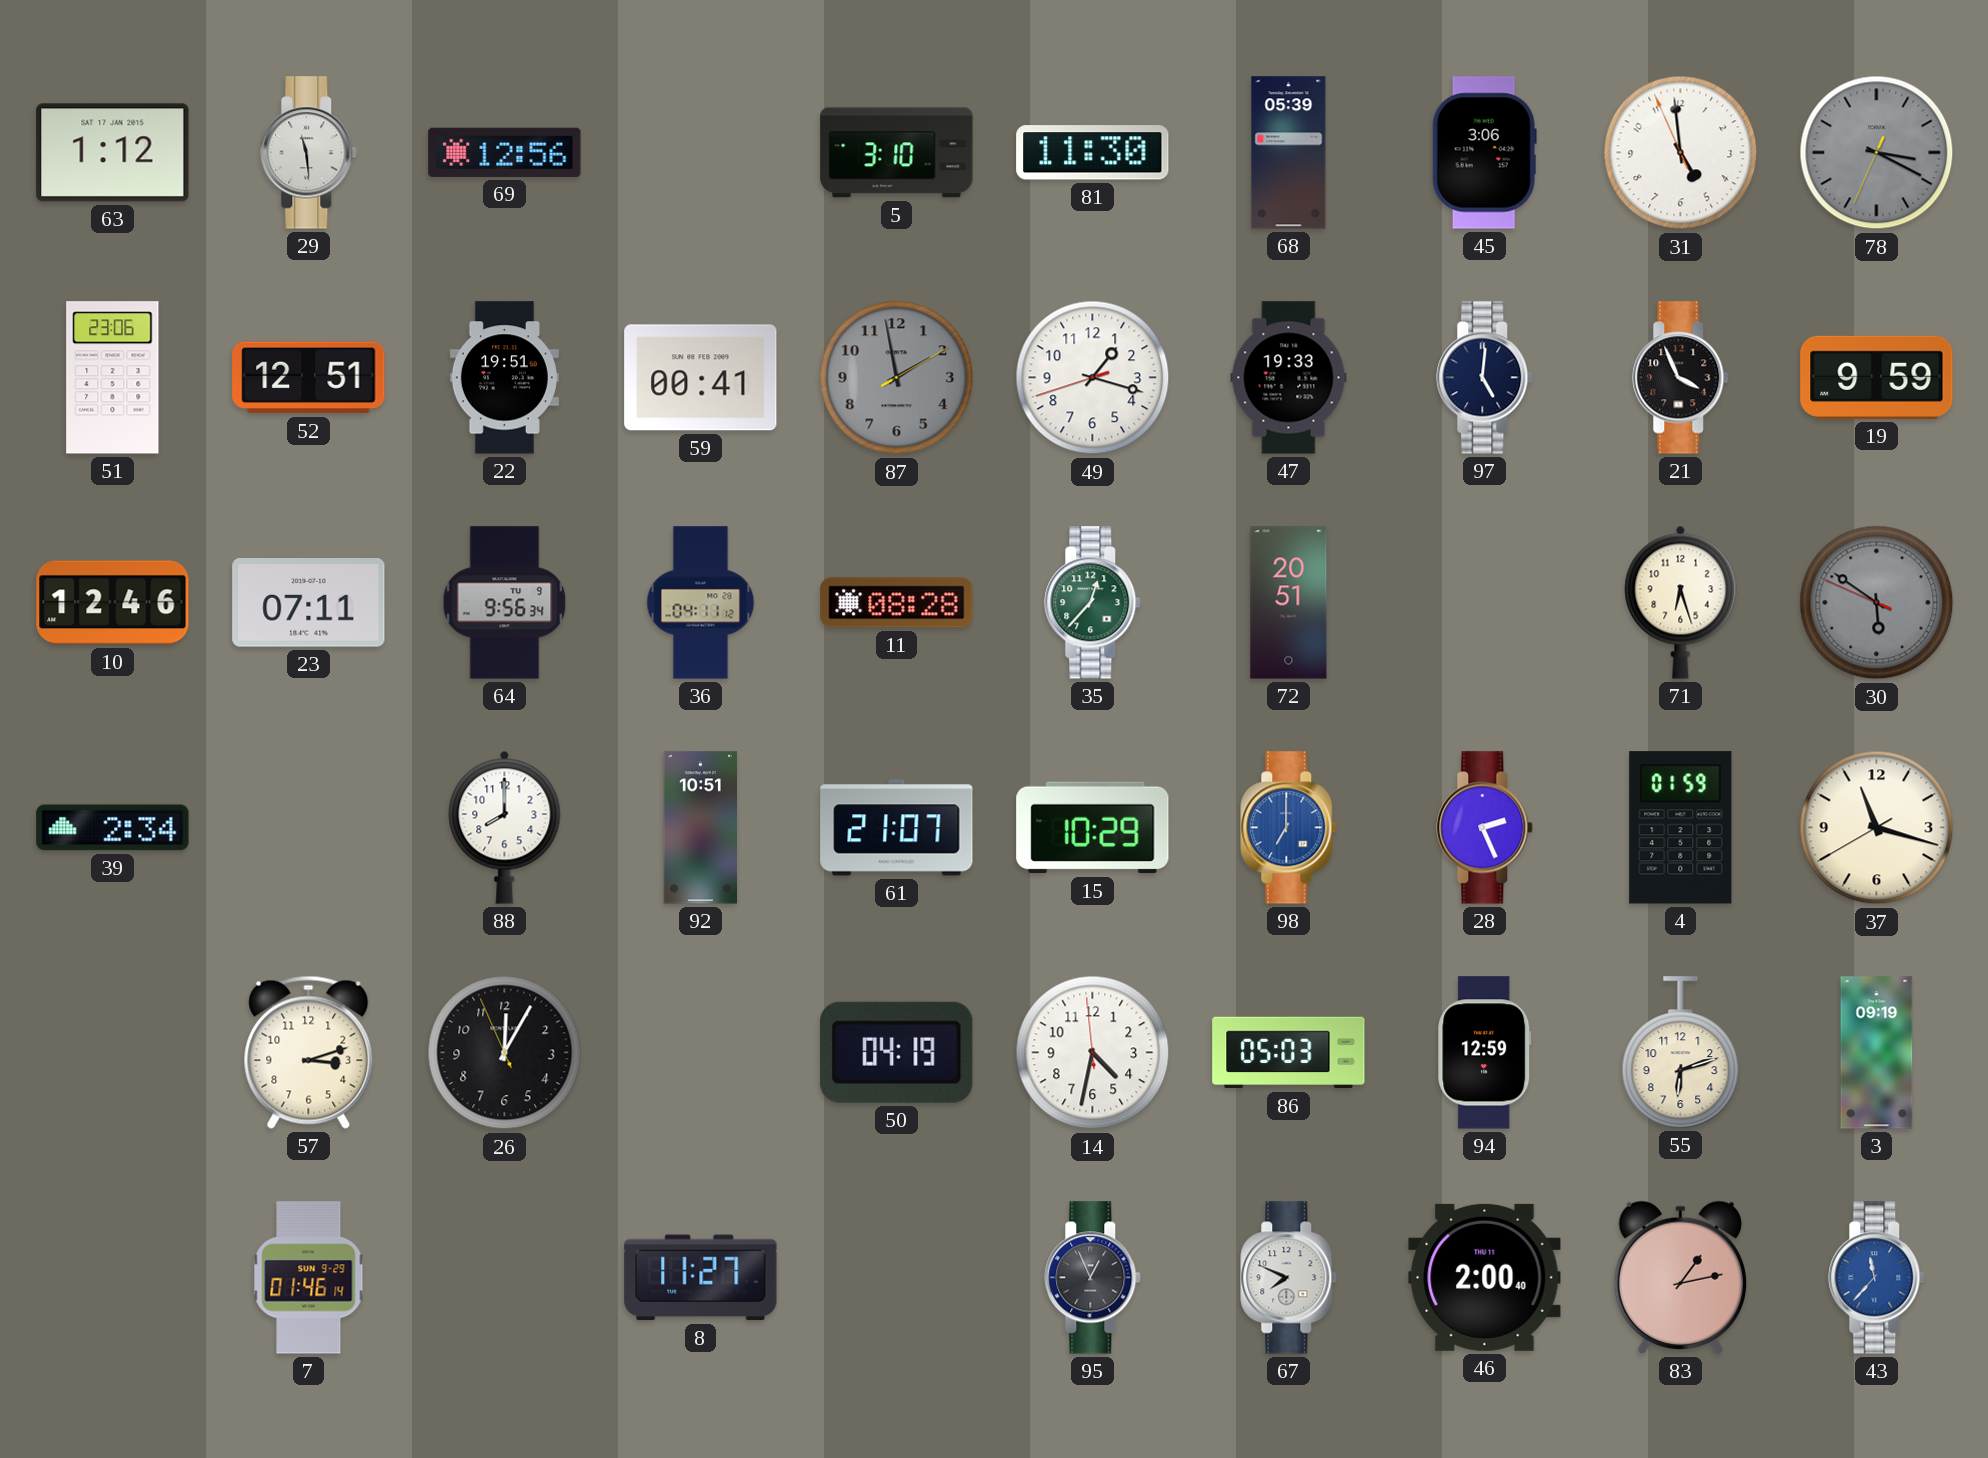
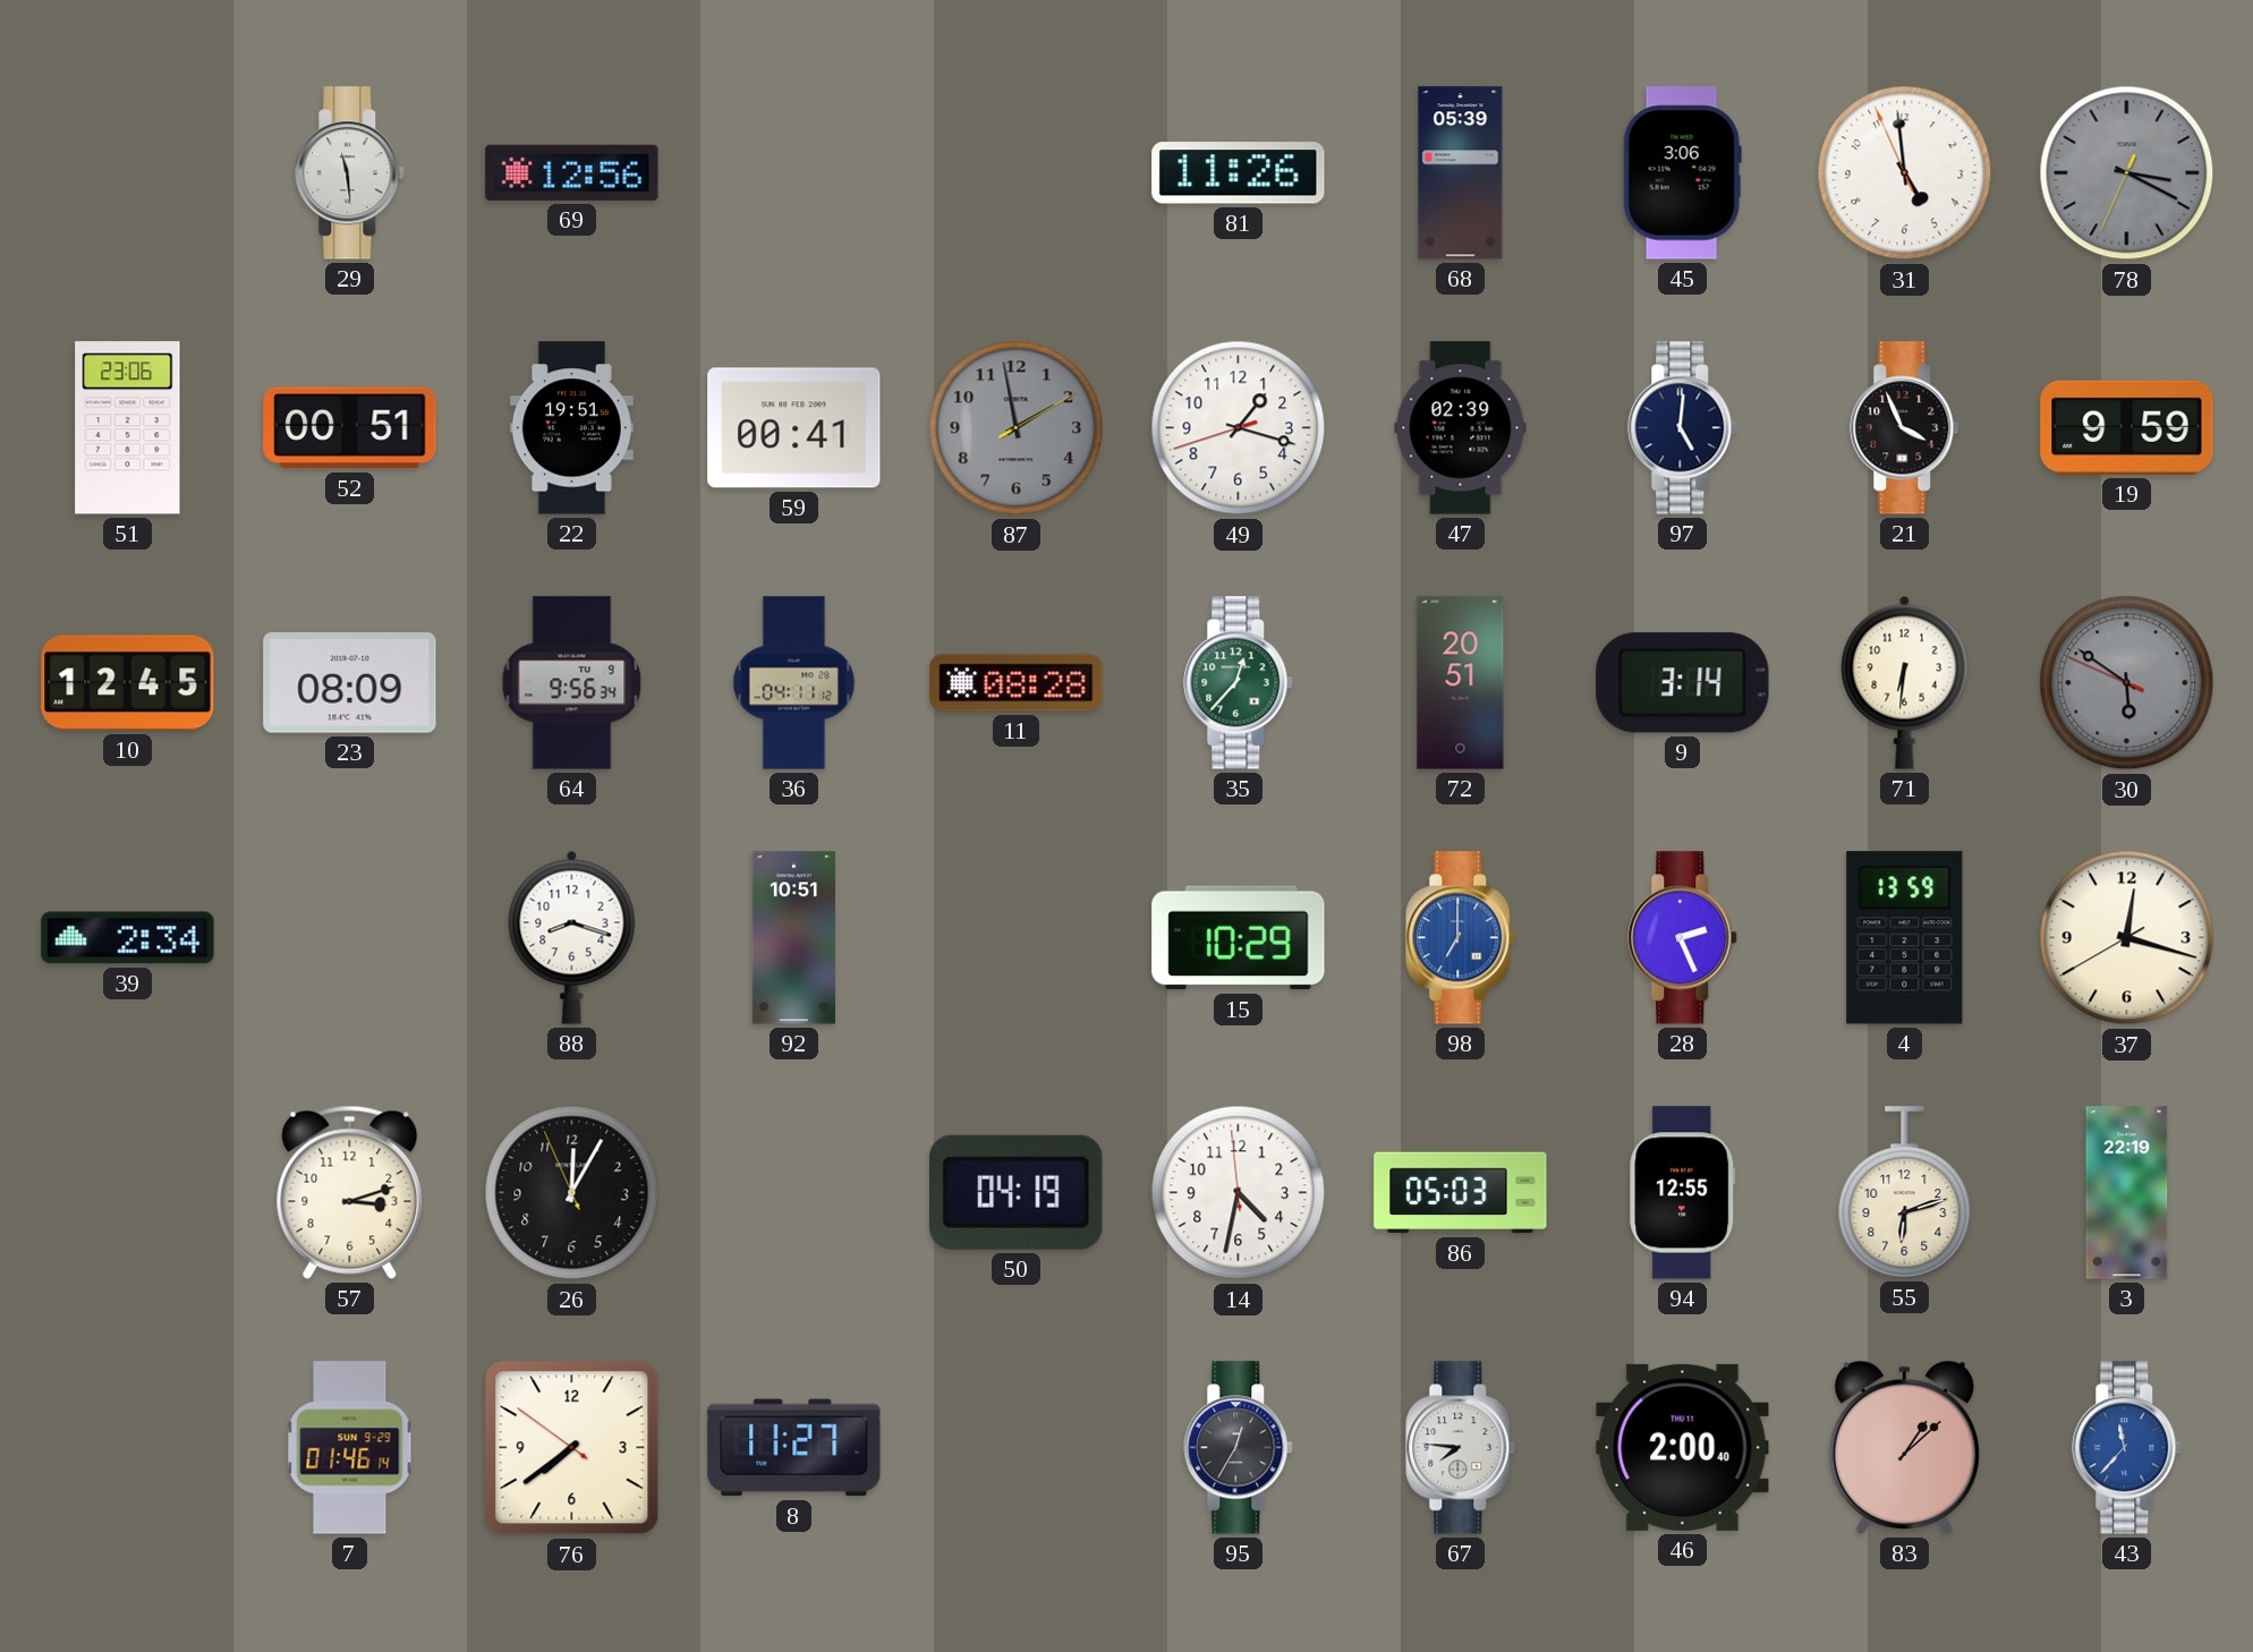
63: 1:12 -> none
5: 3:10 -> none
81: 11:30 -> 11:26
52: 12:51 -> 00:51
47: 19:33 -> 02:39
10: 12:46 -> 12:45
23: 07:11 -> 08:09
9: none -> 3:14
71: 6:27 -> 6:31
88: 8:00 -> 8:18
61: 21:07 -> none
4: 01:59 -> 13:59
37: 11:17 -> 12:17
94: 12:59 -> 12:55
3: 09:19 -> 22:19
76: none -> 7:38
95: 12:56 -> 12:35
67: 7:49 -> 7:46
83: 1:13 -> 1:08
